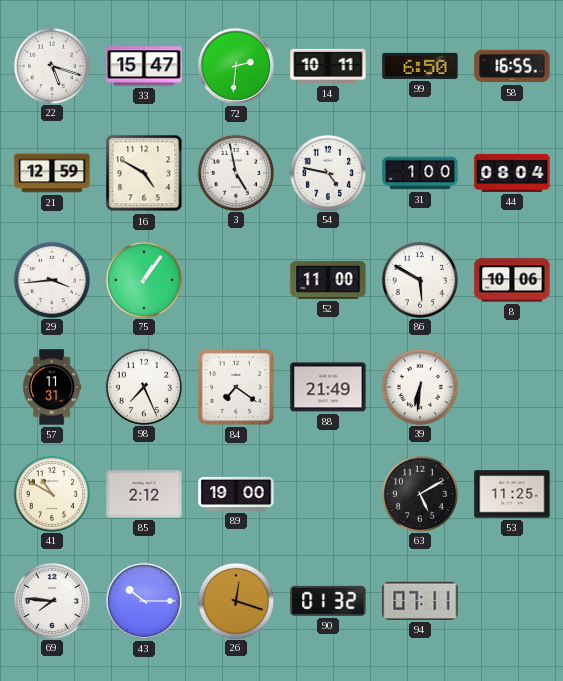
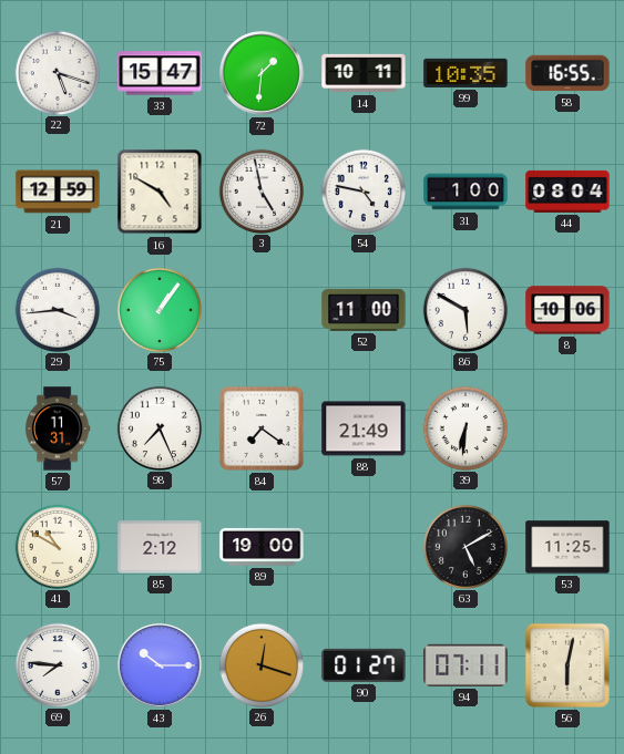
72: 2:31 -> 1:31
99: 6:50 -> 10:35
90: 01:32 -> 01:27
56: none -> 6:02
